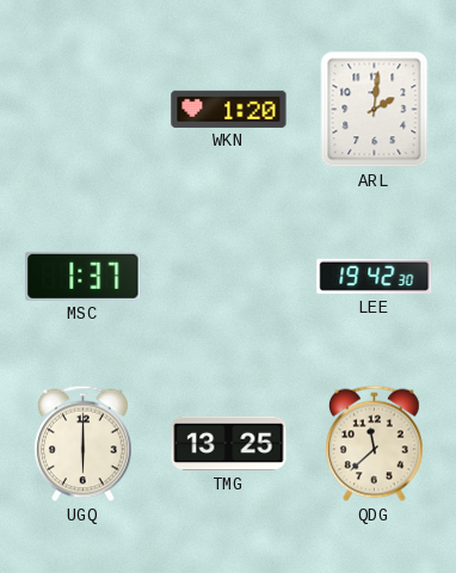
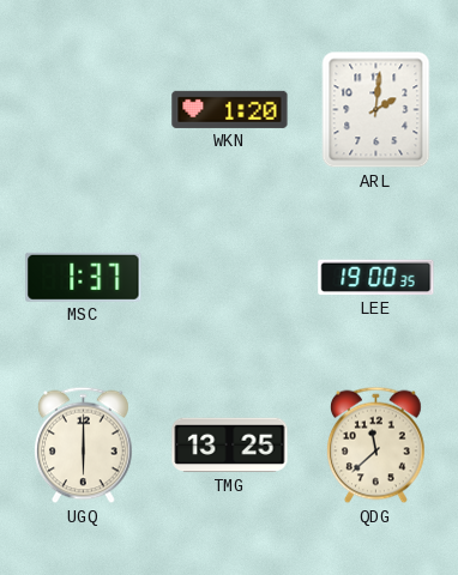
LEE: 19:42 -> 19:00
